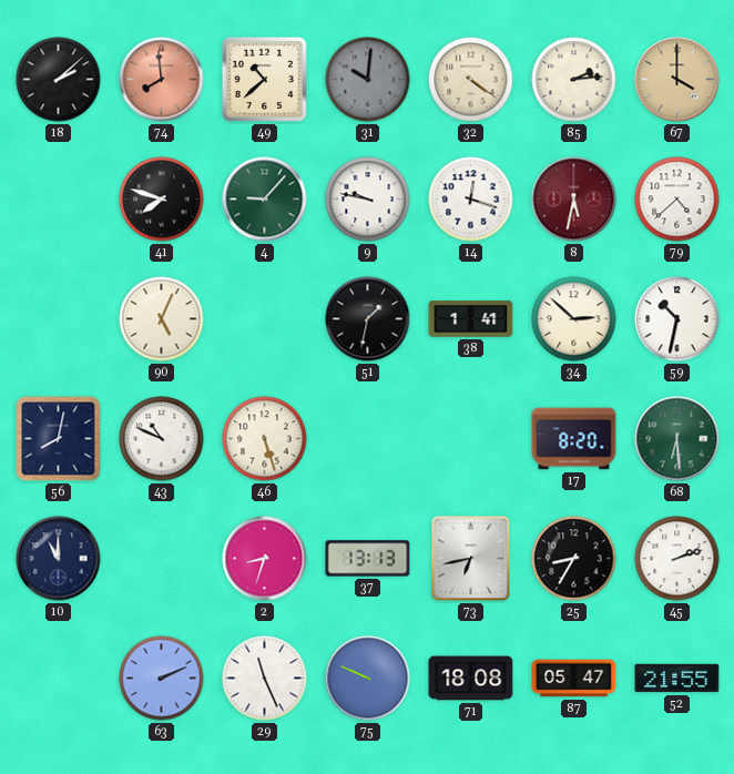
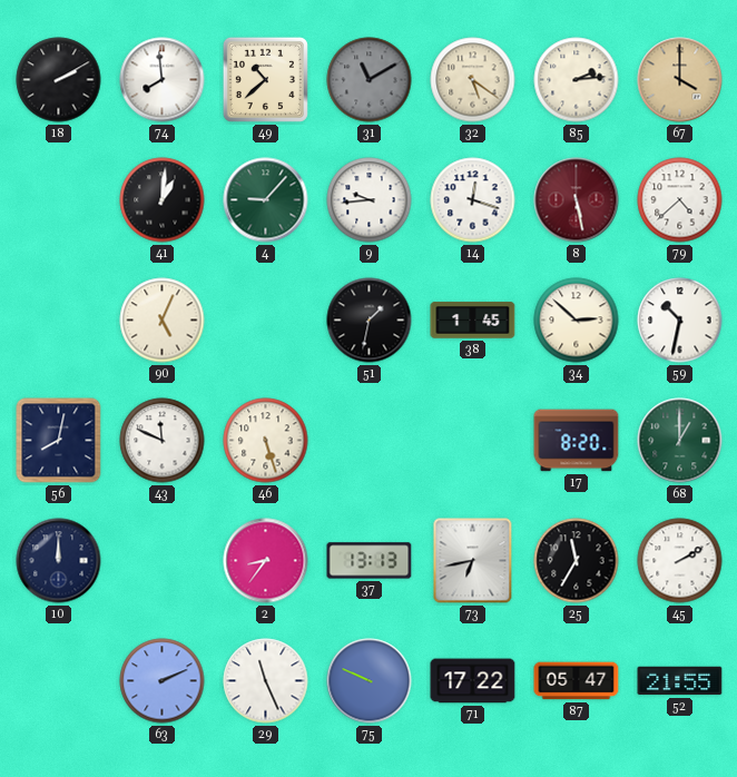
18: 2:08 -> 2:10
74 dial: salmon -> white
31: 10:01 -> 11:10
32: 4:21 -> 5:21
41: 7:48 -> 1:01
9: 9:47 -> 9:44
8: 5:32 -> 5:28
38: 1:41 -> 1:45
43: 10:49 -> 11:49
68: 6:29 -> 1:00
10: 11:00 -> 12:00
2: 8:33 -> 8:36
25: 8:35 -> 11:35
45: 2:12 -> 2:10
71: 18:08 -> 17:22
